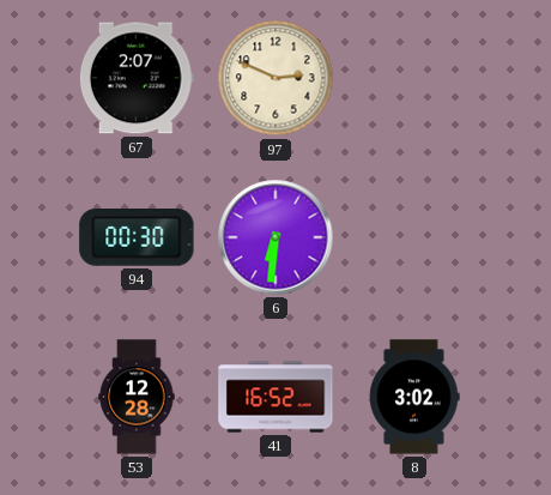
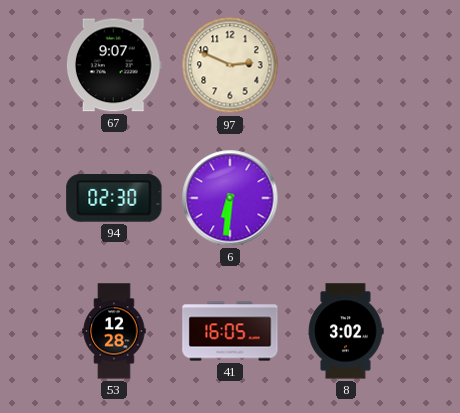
67: 2:07 -> 9:07
94: 00:30 -> 02:30
41: 16:52 -> 16:05
